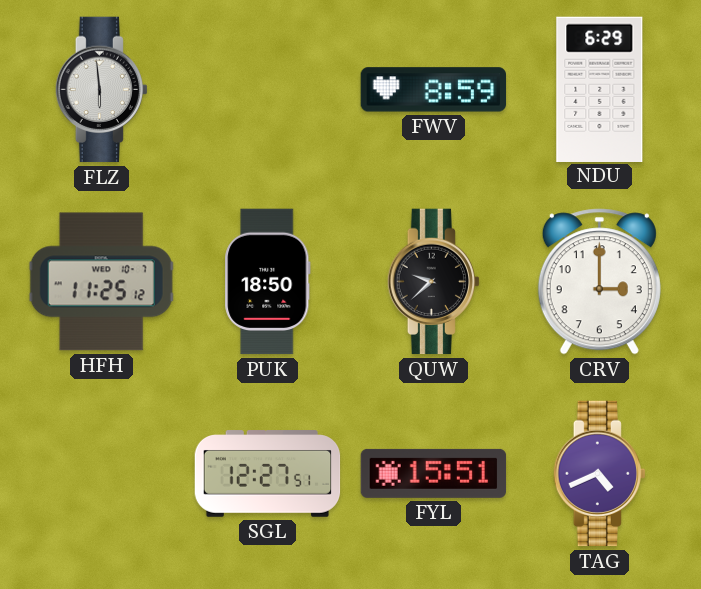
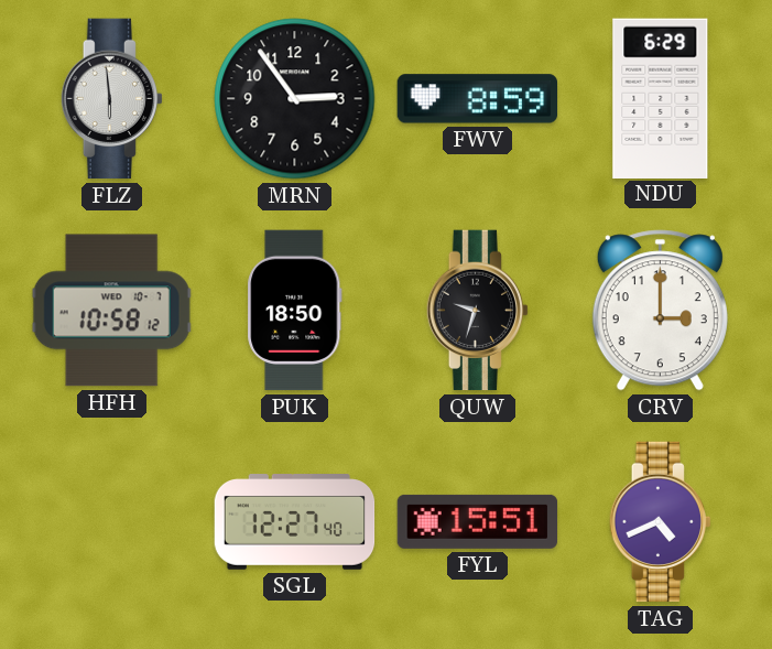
MRN: none -> 2:54
HFH: 11:25 -> 10:58
QUW: 9:38 -> 9:33
SGL: 12:27:51 -> 12:27:40
